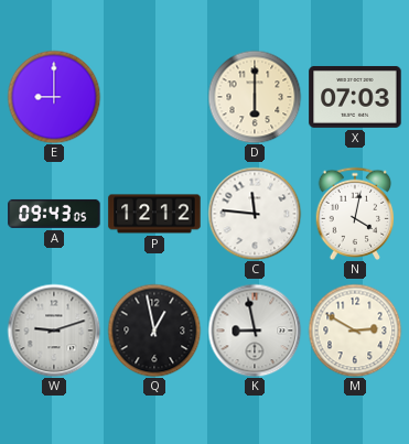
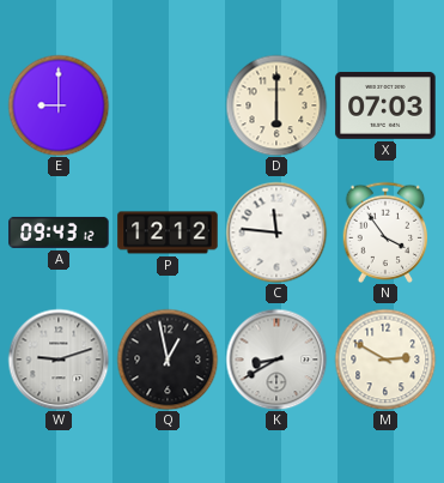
A: 09:43:05 -> 09:43:12
N: 4:02 -> 3:54
K: 8:58 -> 8:40
